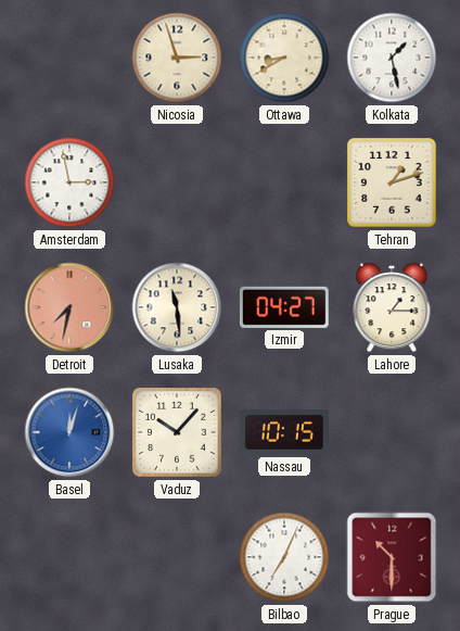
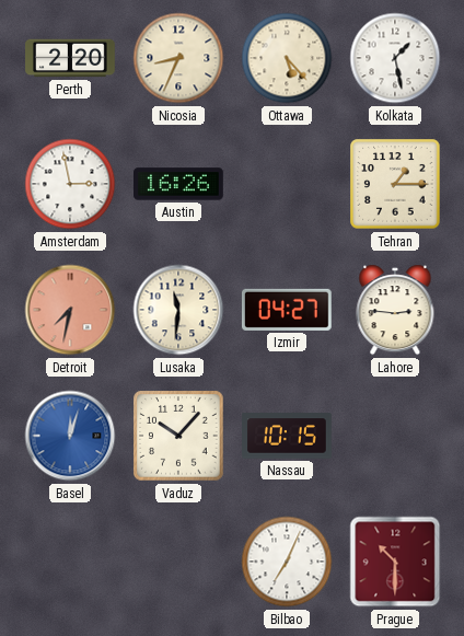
Perth: none -> 2:20
Nicosia: 2:57 -> 8:34
Ottawa: 8:40 -> 5:23
Austin: none -> 16:26
Tehran: 1:12 -> 1:15
Lusaka: 11:29 -> 11:31
Lahore: 1:15 -> 2:46
